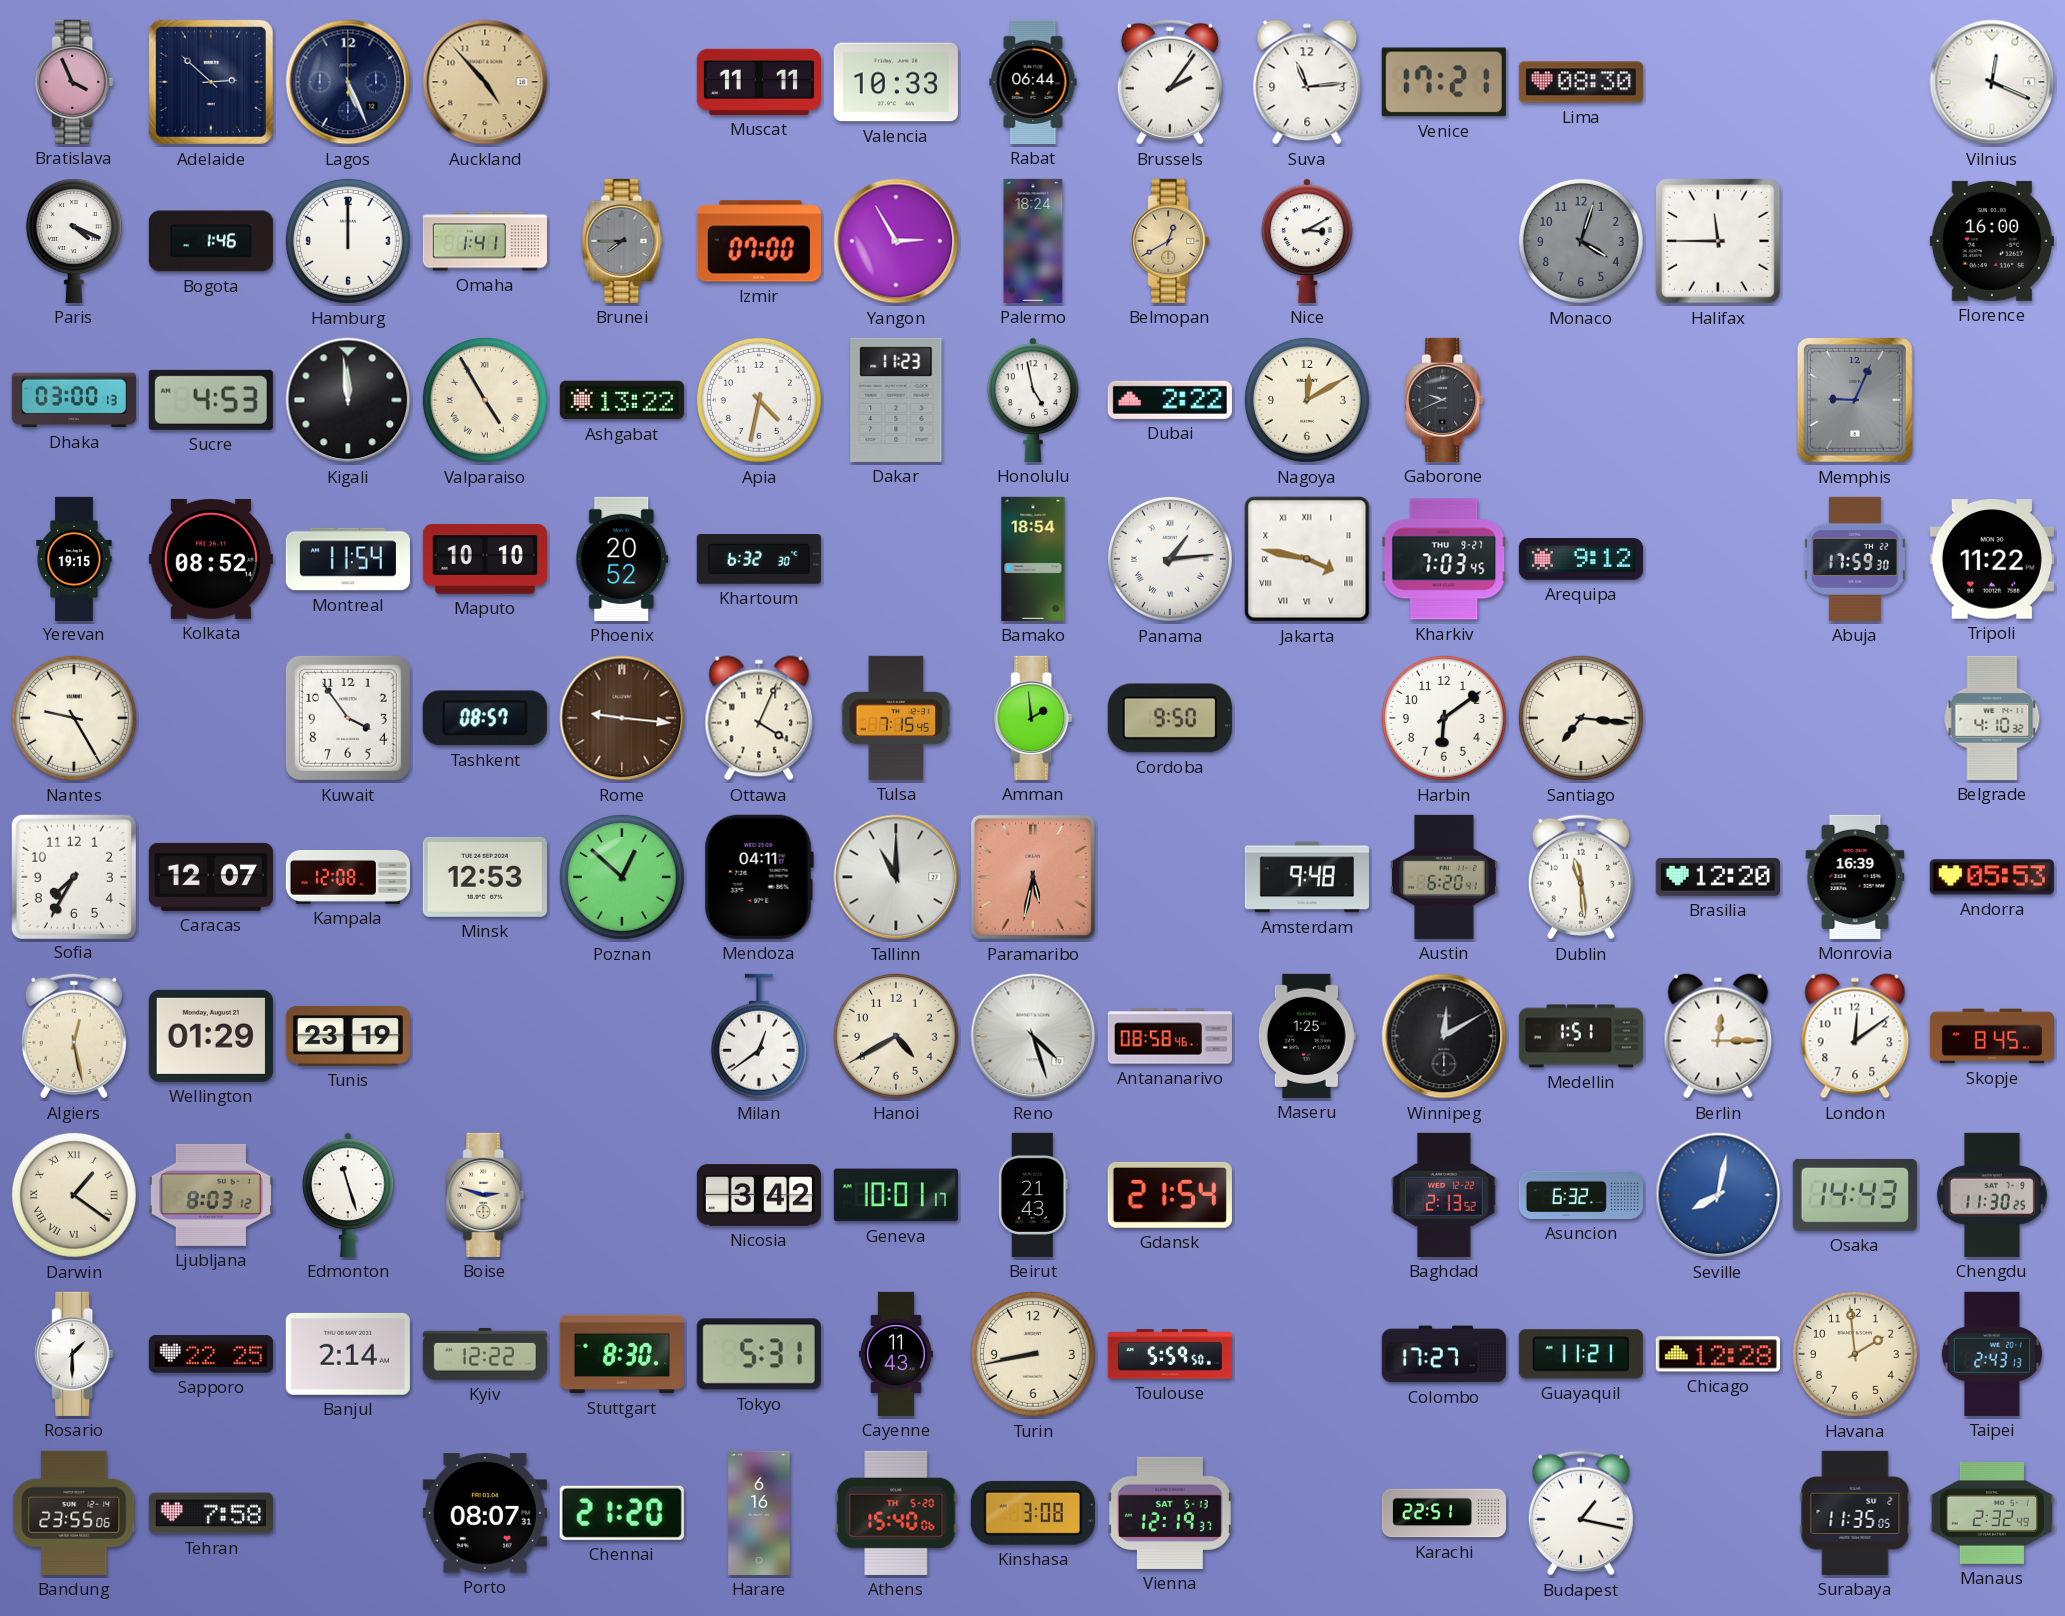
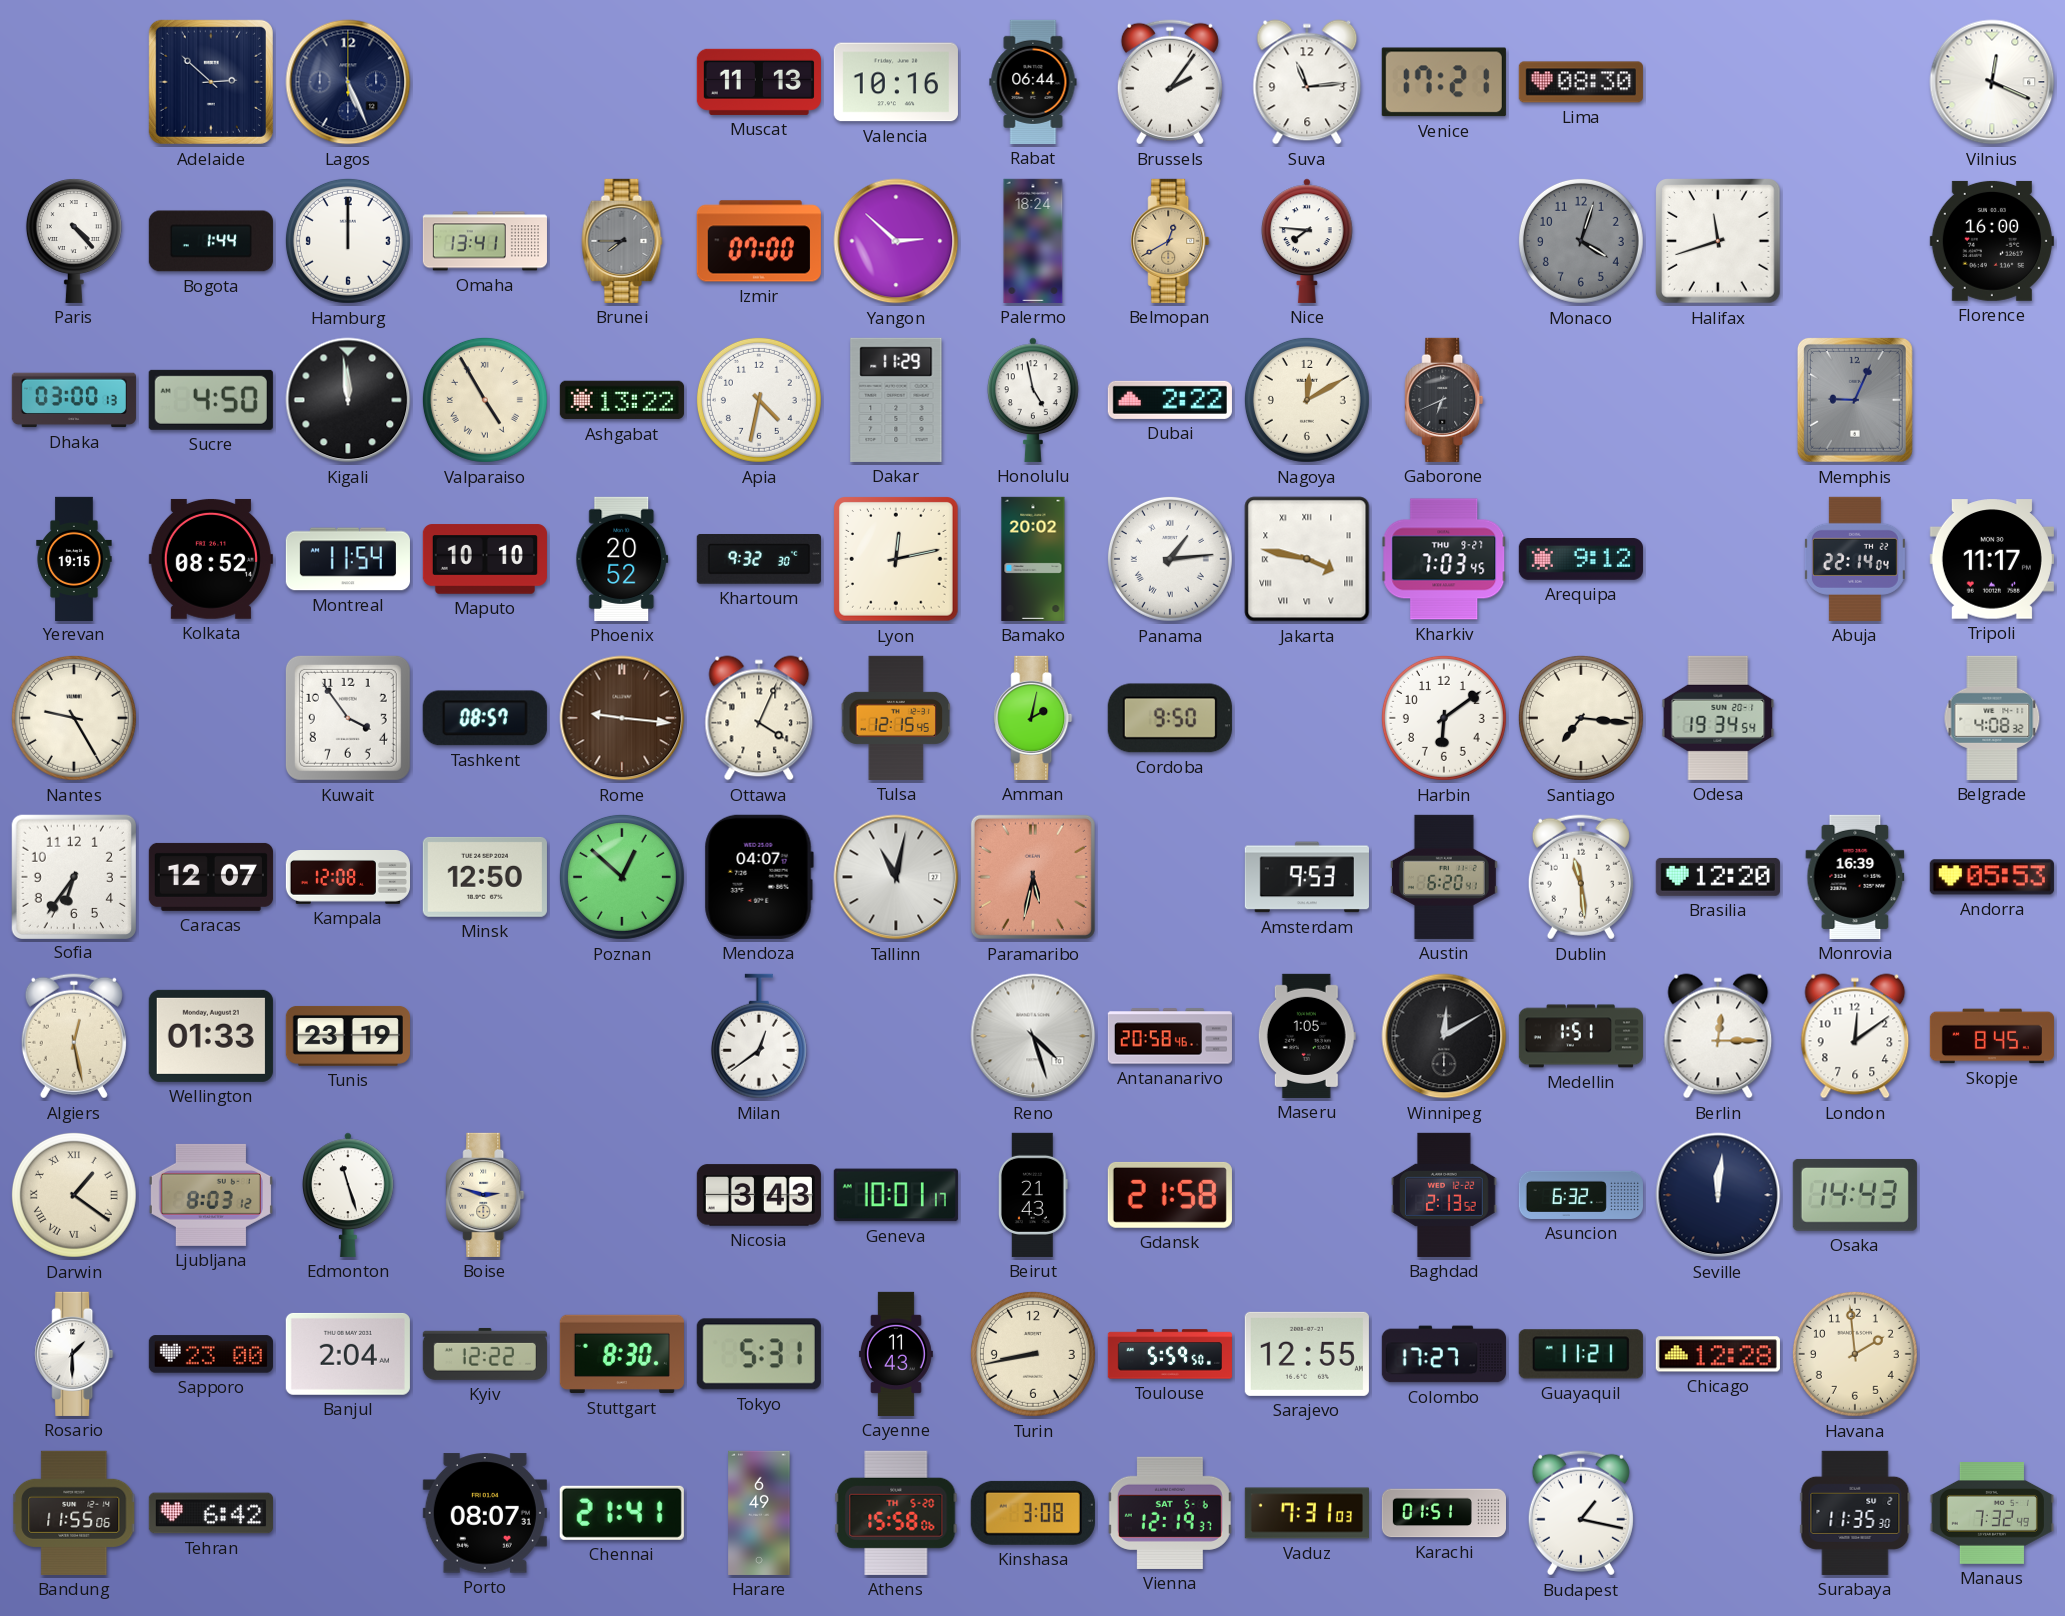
Bratislava: 3:56 -> none
Auckland: 4:53 -> none
Muscat: 11:11 -> 11:13
Valencia: 10:33 -> 10:16
Paris: 4:19 -> 4:23
Bogota: 1:46 -> 1:44
Omaha: 1:41 -> 13:41
Yangon: 2:55 -> 2:52
Nice: 3:10 -> 7:46
Halifax: 11:45 -> 11:42
Sucre: 4:53 -> 4:50
Dakar: 11:23 -> 11:29
Gaborone: 9:41 -> 6:41
Khartoum: 6:32 -> 9:32
Lyon: none -> 12:13
Bamako: 18:54 -> 20:02
Abuja: 17:59 -> 22:14
Tripoli: 11:22 -> 11:17
Tulsa: 7:15 -> 12:15
Amman: 1:59 -> 2:02
Odesa: none -> 19:34
Belgrade: 4:10 -> 4:08
Sofia: 7:35 -> 6:36
Minsk: 12:53 -> 12:50
Mendoza: 04:11 -> 04:07
Tallinn: 11:00 -> 11:02
Amsterdam: 9:48 -> 9:53
Wellington: 01:29 -> 01:33
Hanoi: 4:40 -> none
Antananarivo: 08:58 -> 20:58
Maseru: 1:25 -> 1:05
Nicosia: 3:42 -> 3:43
Gdansk: 21:54 -> 21:58
Seville: 8:02 -> 12:01
Seville dial: blue -> navy
Chengdu: 11:30 -> none
Sapporo: 22:25 -> 23:00
Banjul: 2:14 -> 2:04
Sarajevo: none -> 12:55
Taipei: 2:43 -> none
Bandung: 23:55 -> 11:55
Tehran: 7:58 -> 6:42
Chennai: 21:20 -> 21:41
Harare: 6:16 -> 6:49
Athens: 15:40 -> 15:58
Vienna date: SAT 5-13 -> SAT 5-6
Vaduz: none -> 7:31
Karachi: 22:51 -> 01:51
Surabaya: 11:35:05 -> 11:35:30
Manaus: 2:32 -> 7:32
